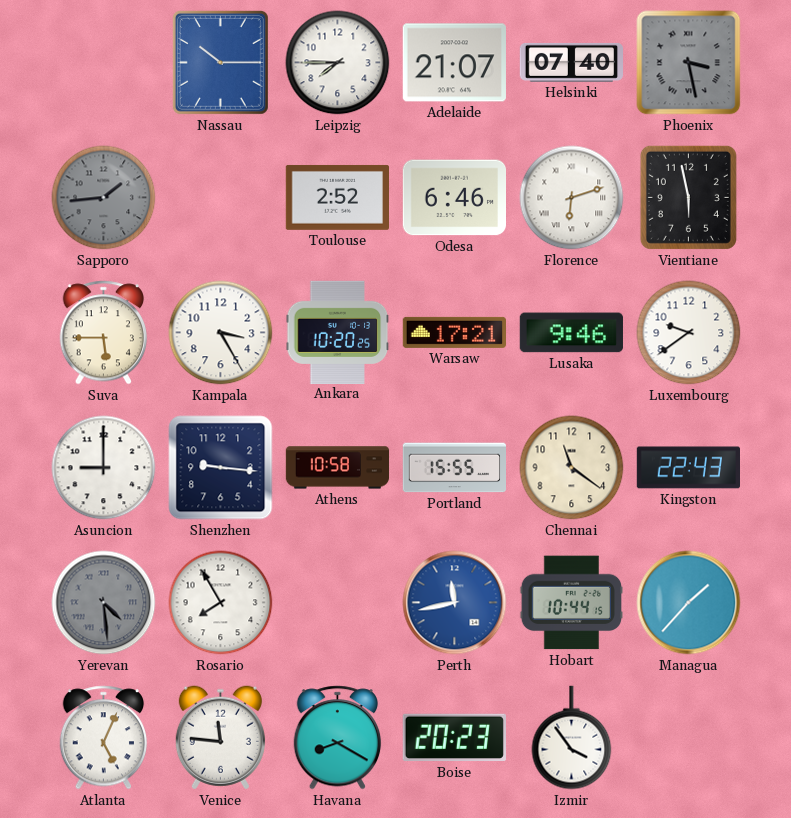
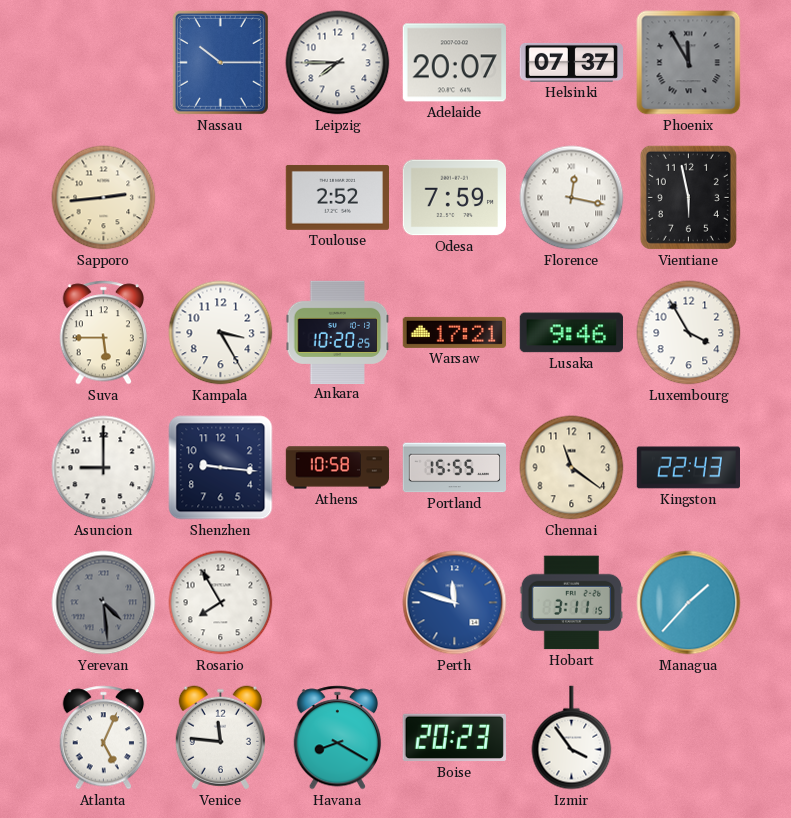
Adelaide: 21:07 -> 20:07
Helsinki: 07:40 -> 07:37
Phoenix: 3:28 -> 11:55
Sapporo: 1:44 -> 2:44
Sapporo dial: grey -> cream
Odesa: 6:46 -> 7:59
Florence: 6:12 -> 12:17
Luxembourg: 9:39 -> 3:55
Perth: 11:43 -> 11:48
Hobart: 10:44 -> 3:11
